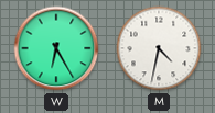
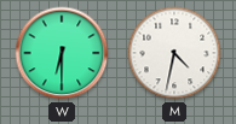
W: 6:25 -> 6:30
